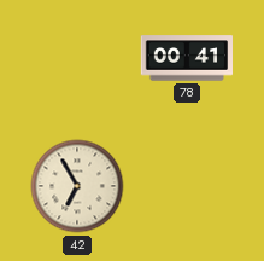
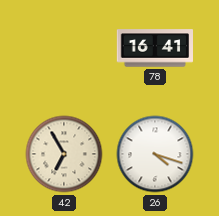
78: 00:41 -> 16:41
26: none -> 4:18
